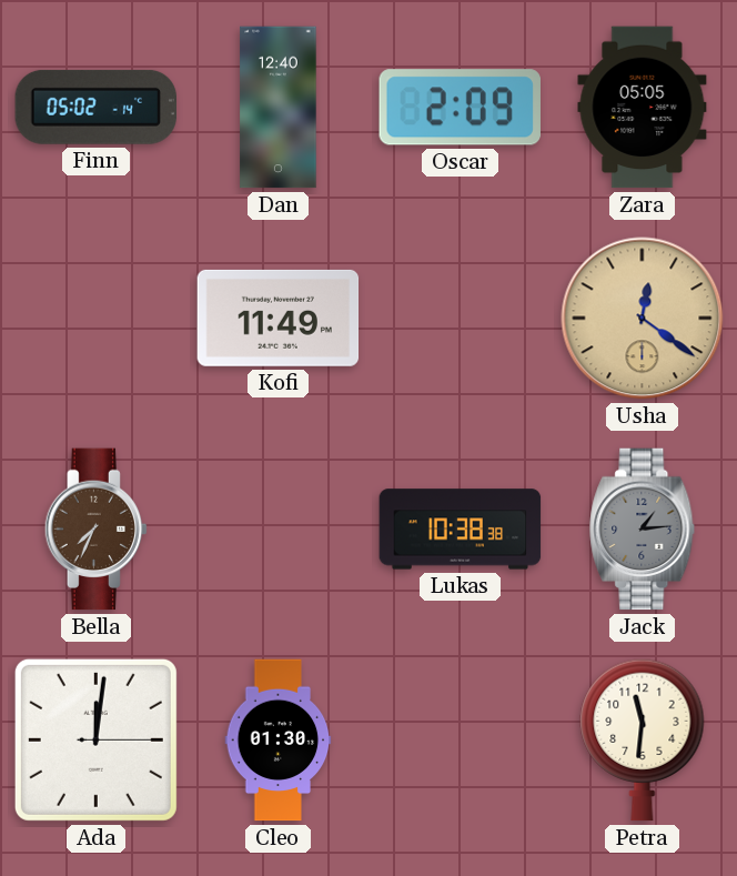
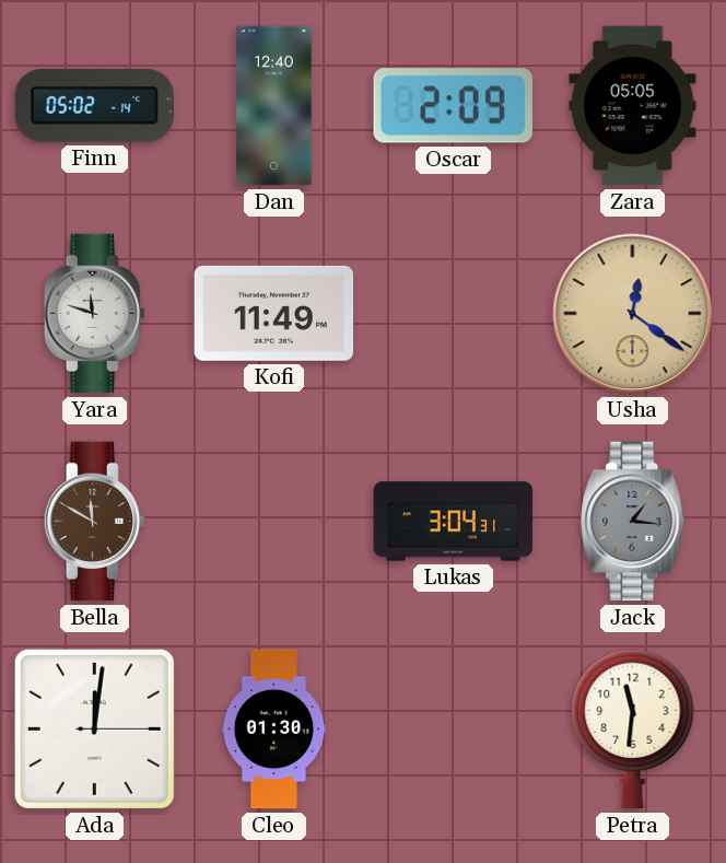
Yara: none -> 11:48
Bella: 7:34 -> 11:50
Lukas: 10:38 -> 3:04
Jack: 1:14 -> 1:16
